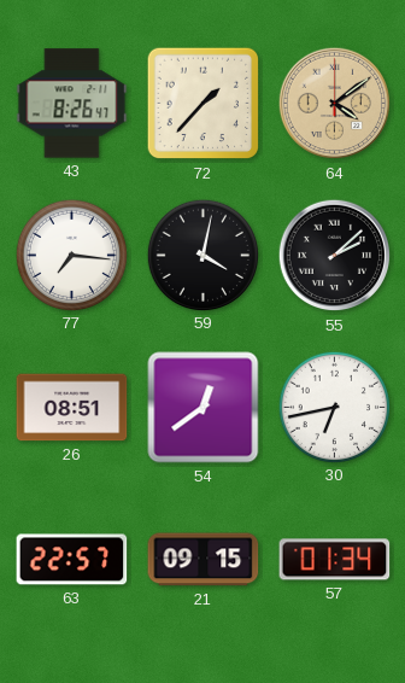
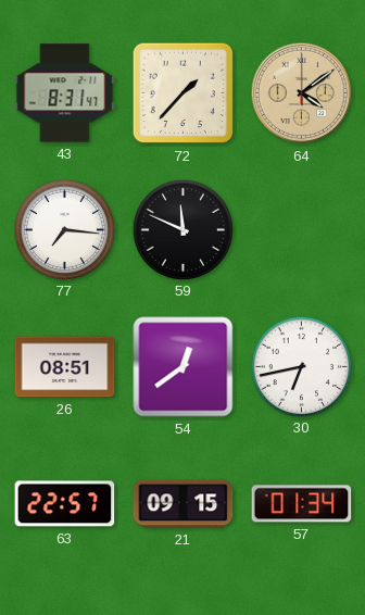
43: 8:26 -> 8:31
59: 4:02 -> 11:49
55: 2:08 -> none
